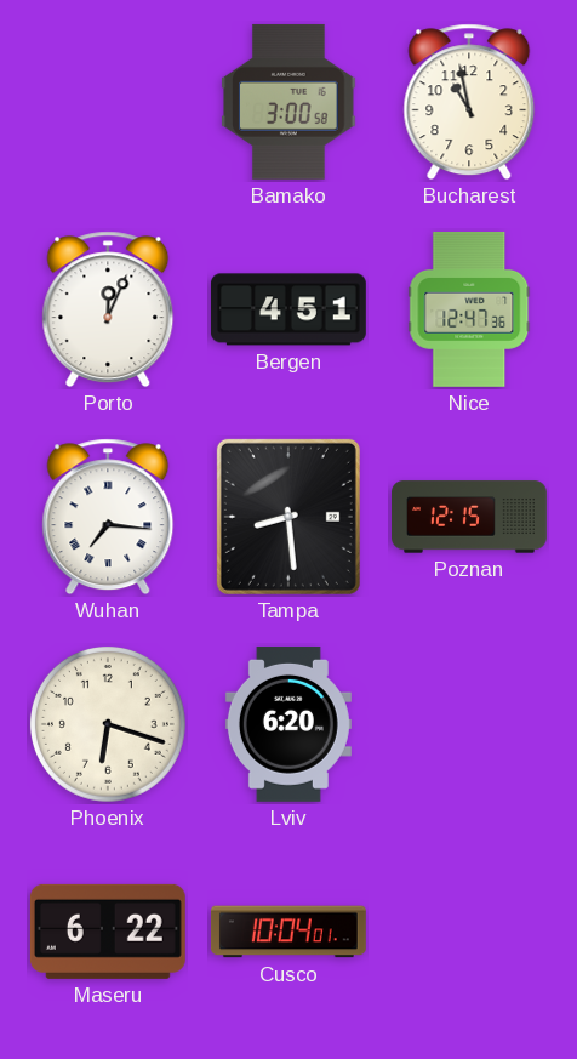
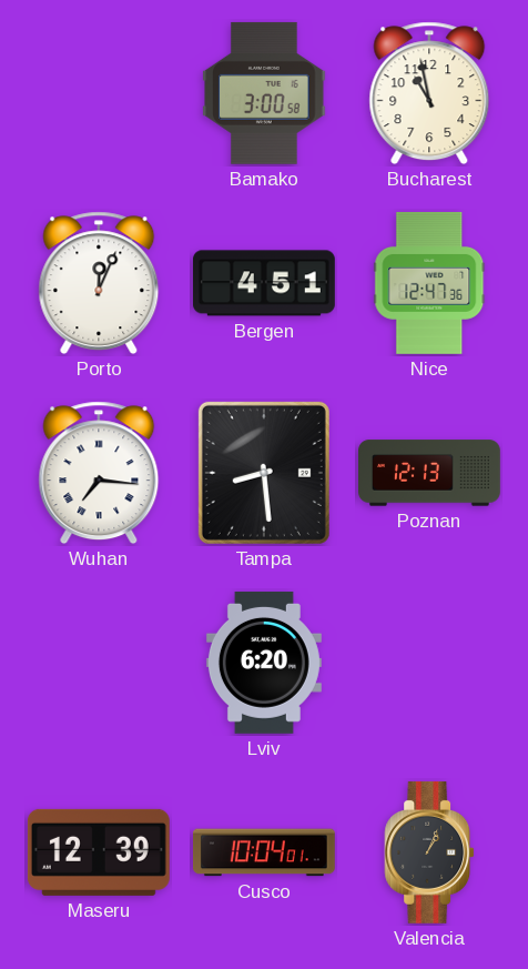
Poznan: 12:15 -> 12:13
Phoenix: 6:18 -> none
Maseru: 6:22 -> 12:39
Valencia: none -> 1:04
